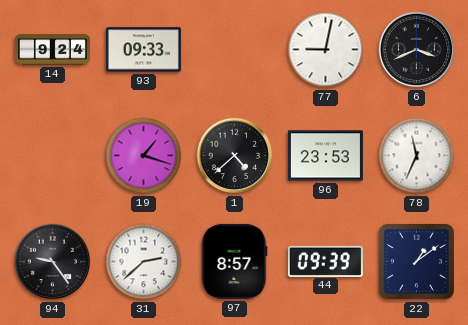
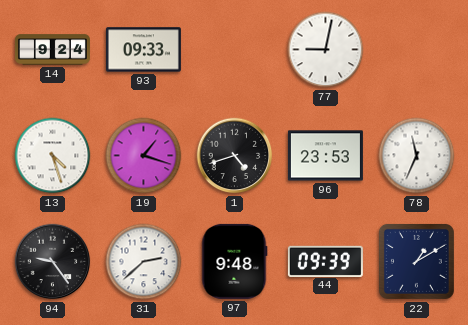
6: 3:41 -> none
13: none -> 4:27
1: 4:38 -> 4:42
97: 8:57 -> 9:48
22: 1:09 -> 1:10
